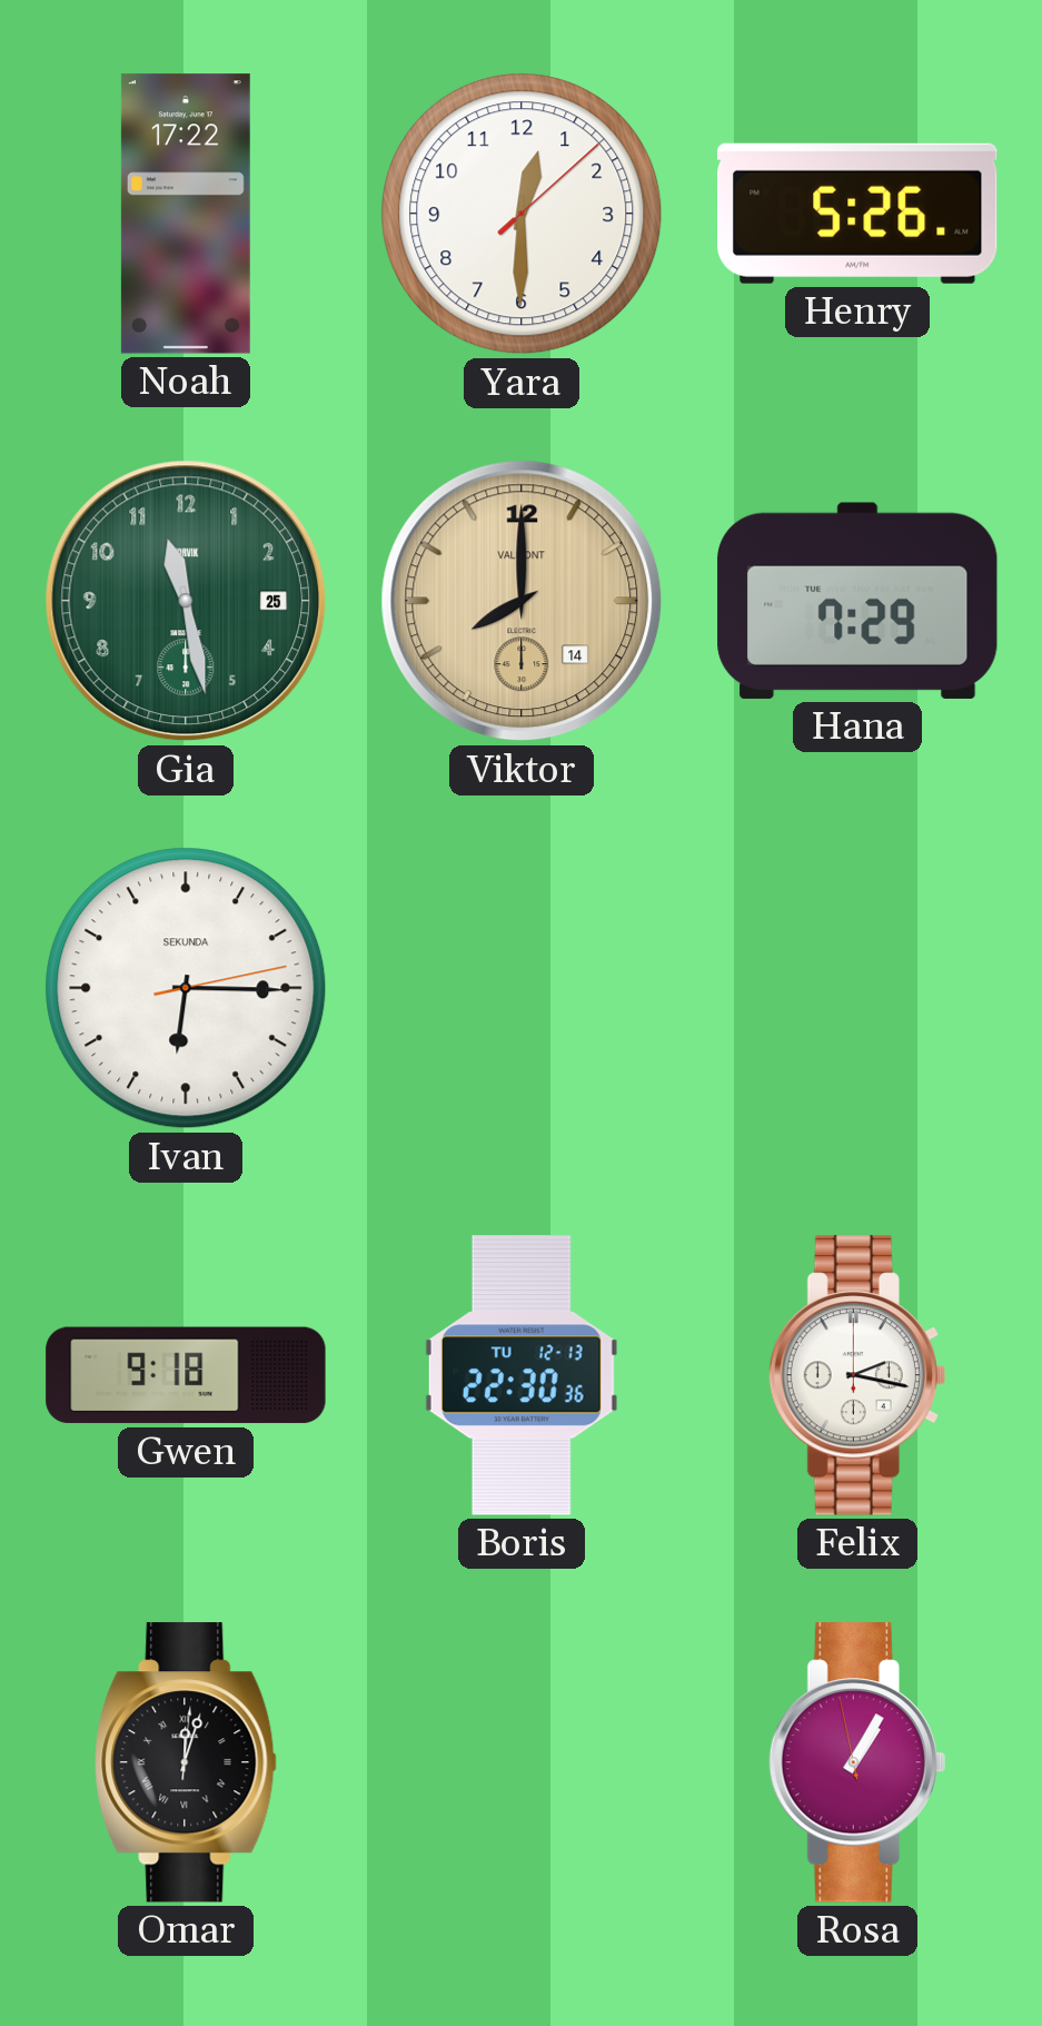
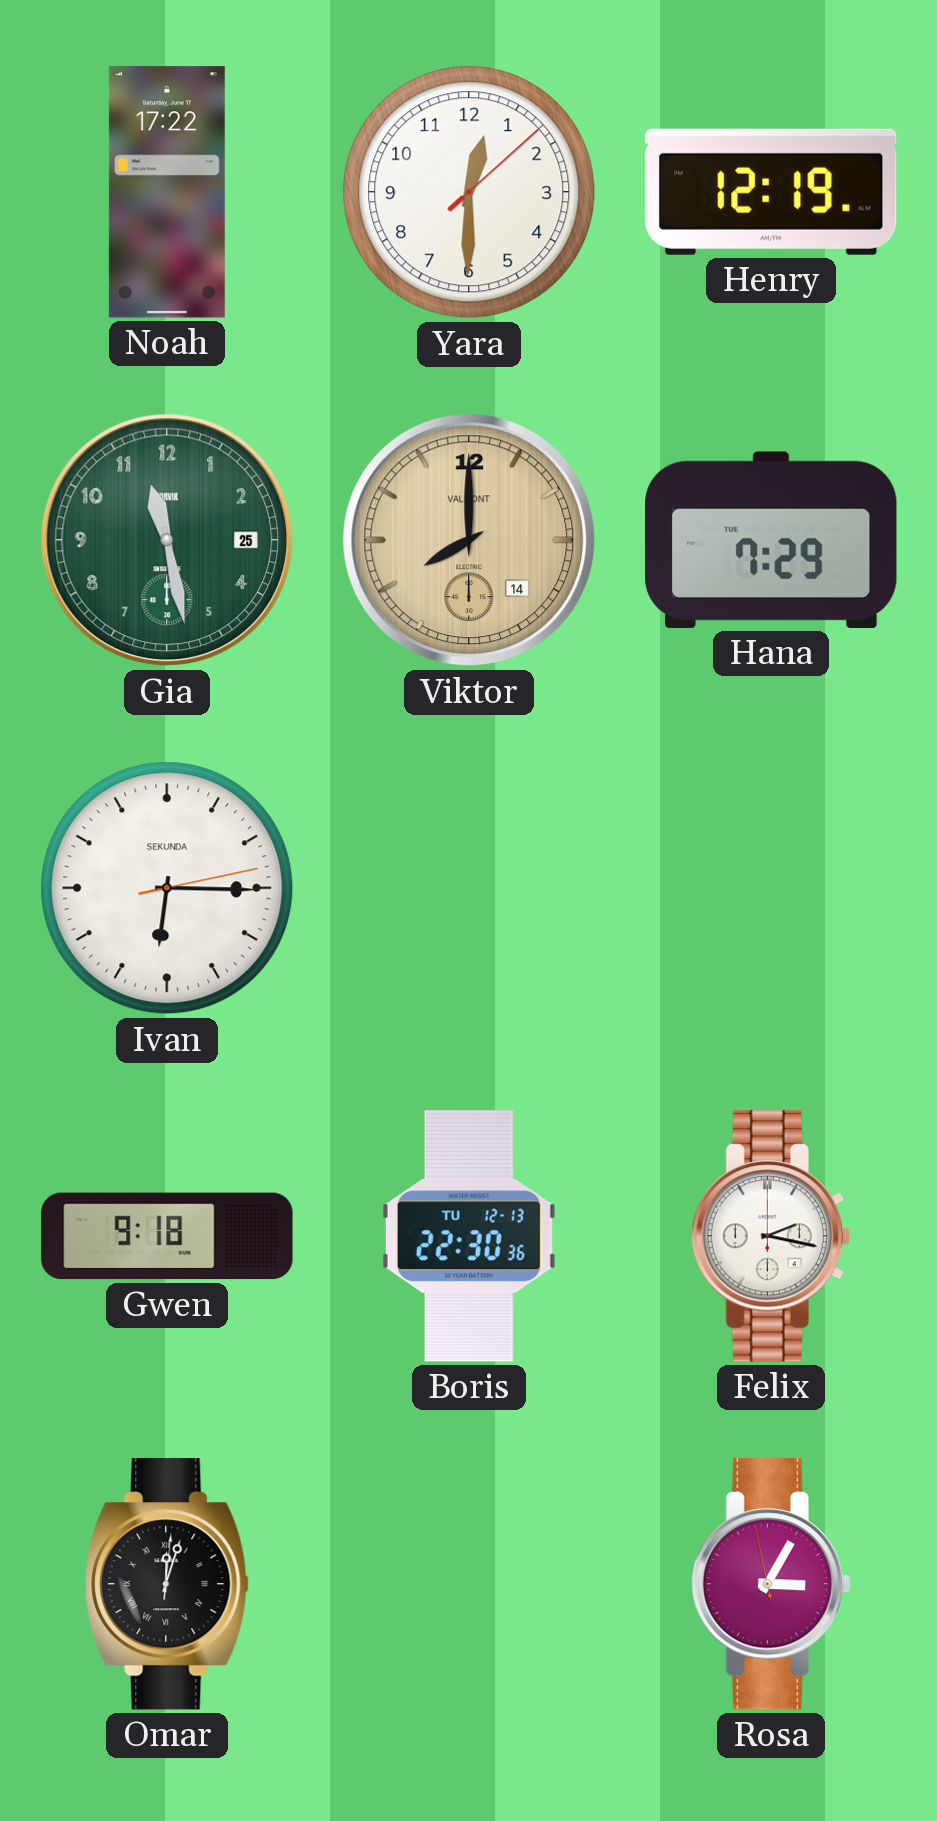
Henry: 5:26 -> 12:19
Rosa: 1:04 -> 3:04
